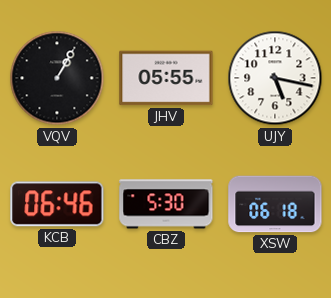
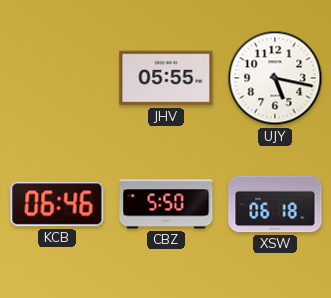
VQV: 1:05 -> none
CBZ: 5:30 -> 5:50
